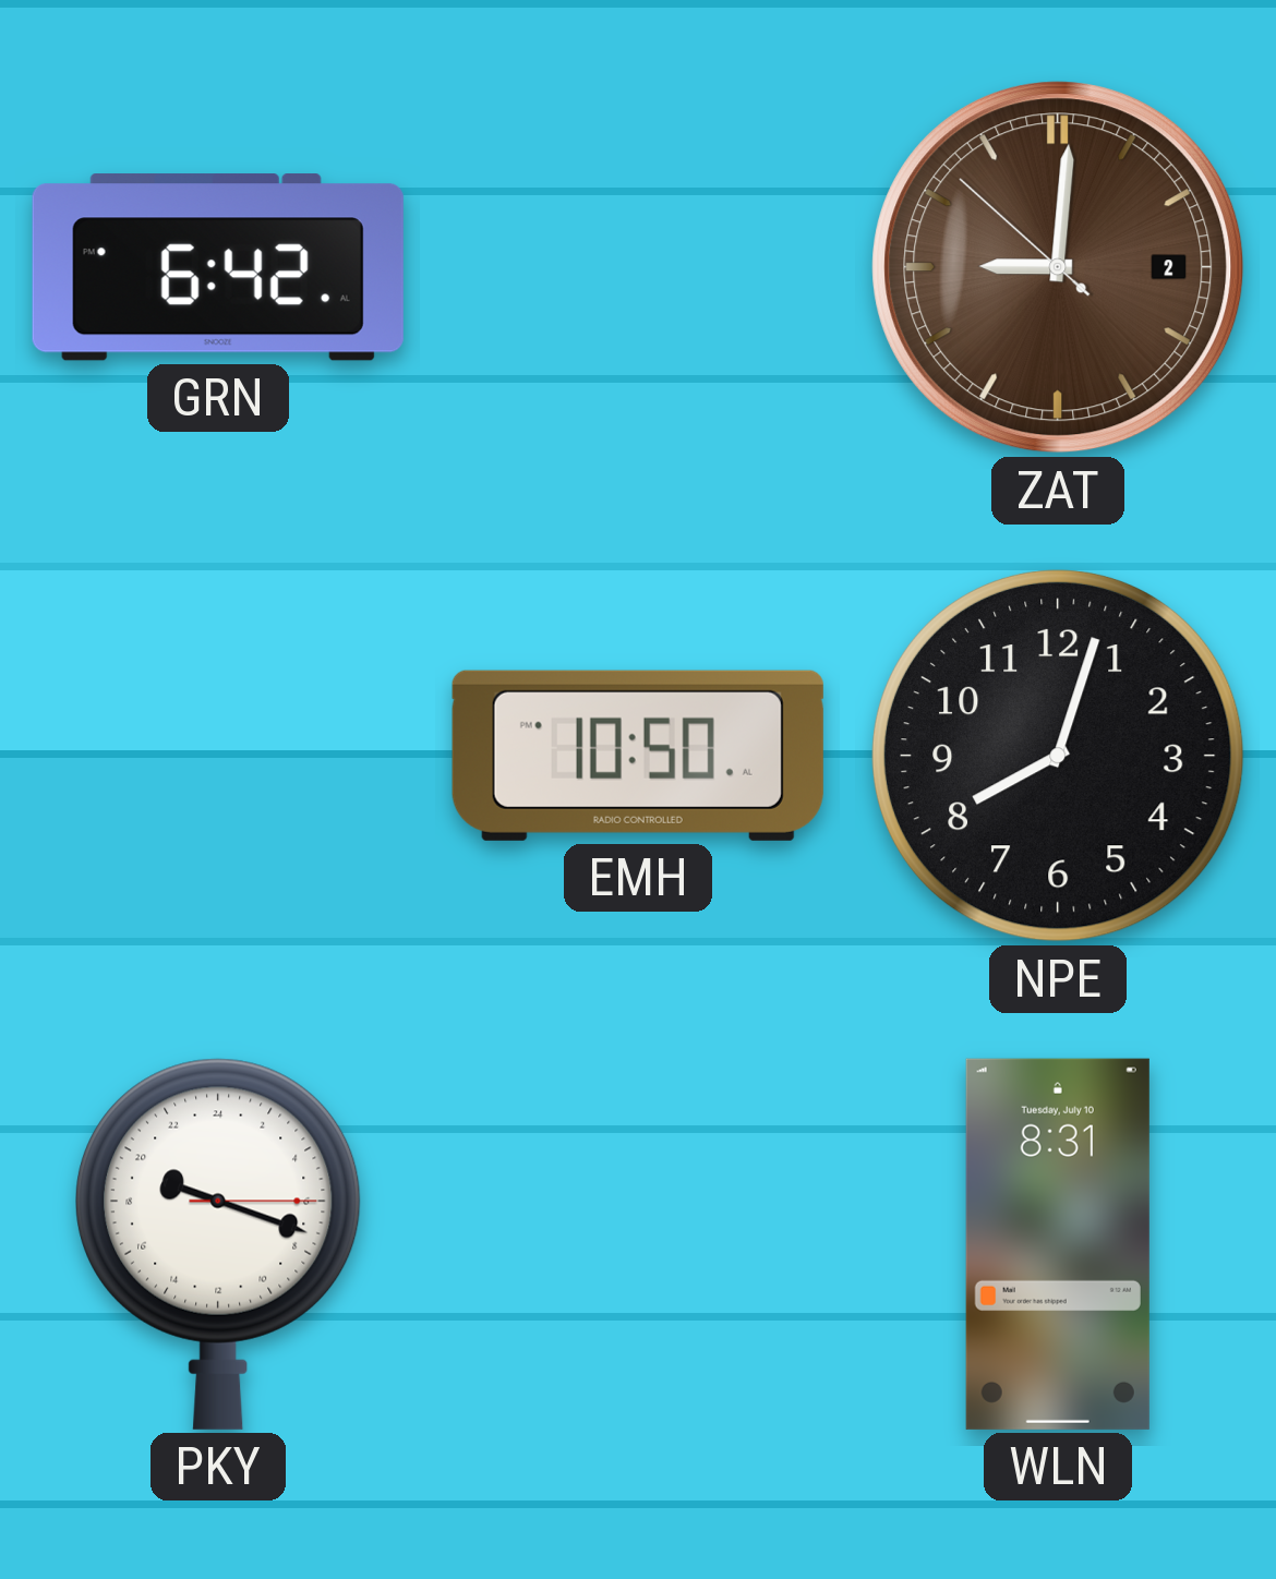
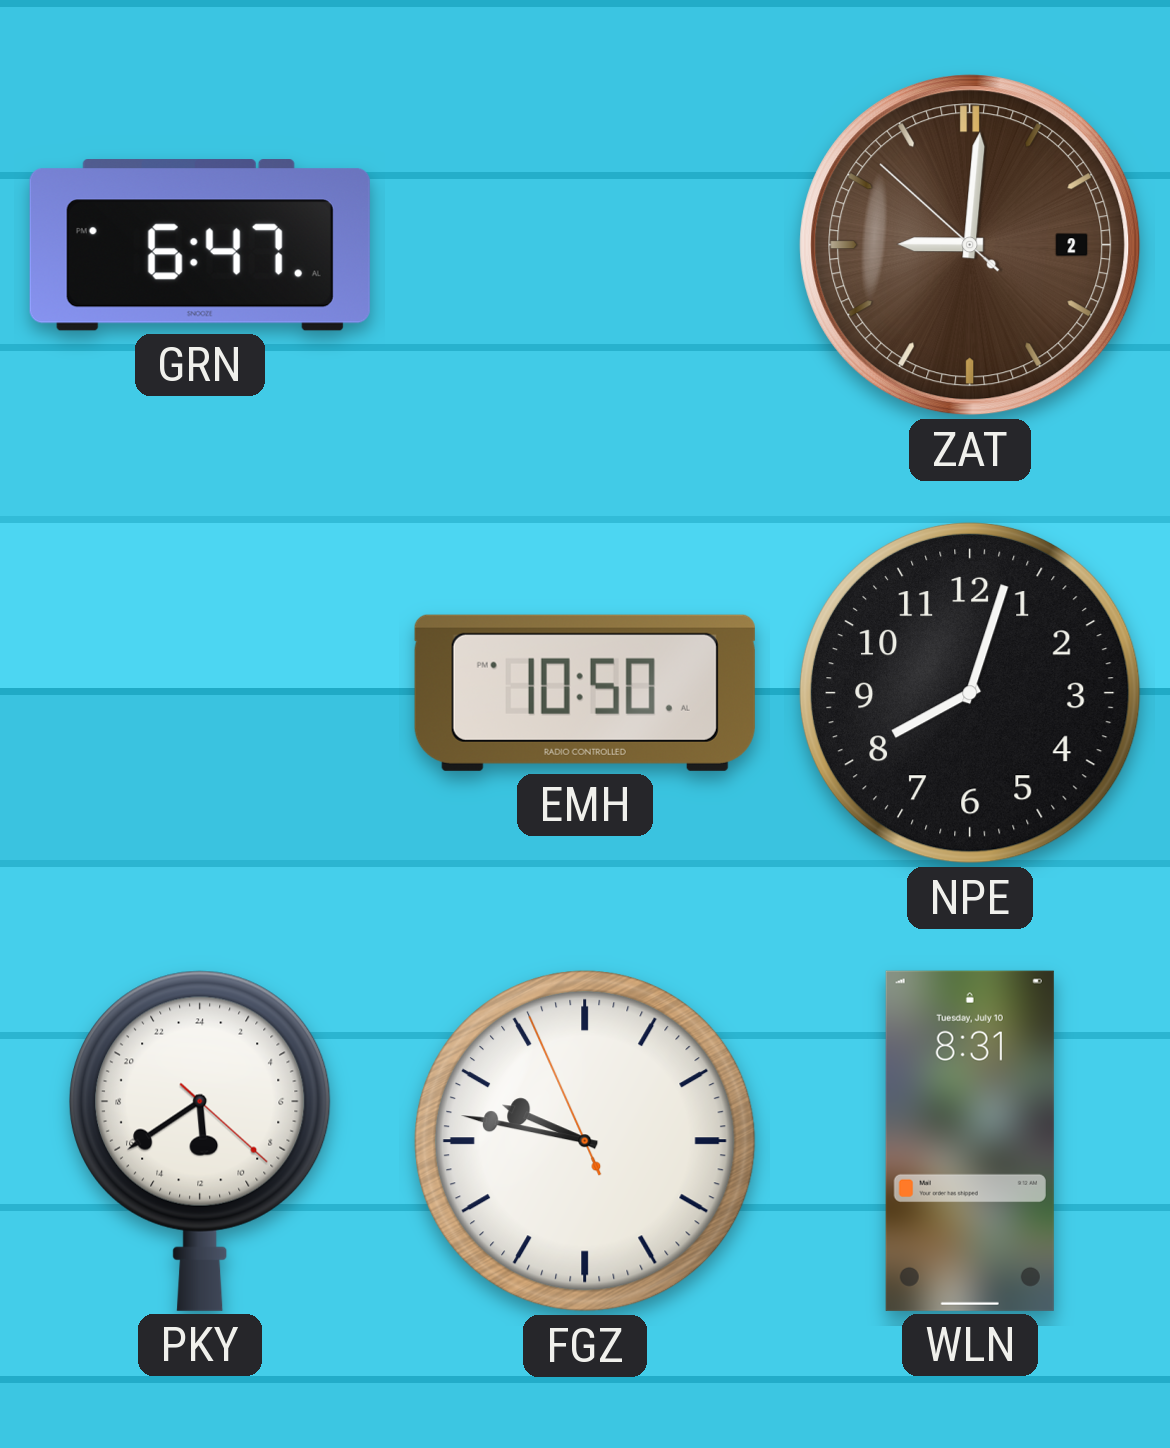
GRN: 6:42 -> 6:47
PKY: 19:18 -> 11:39
FGZ: none -> 9:46
